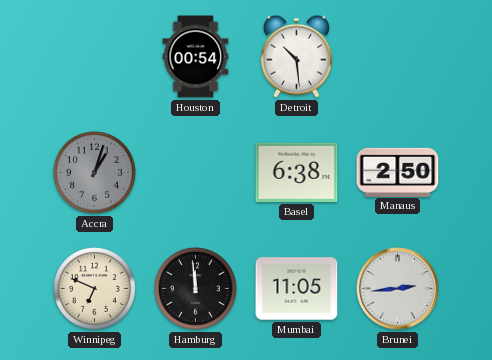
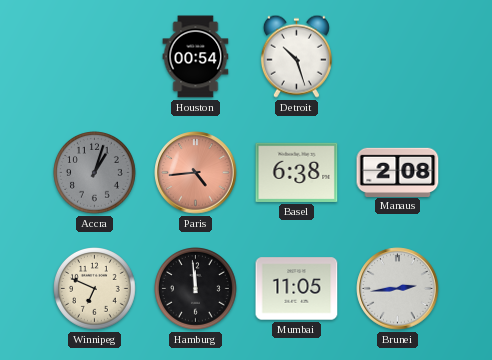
Detroit: 10:29 -> 10:27
Paris: none -> 4:44
Manaus: 2:50 -> 2:08
